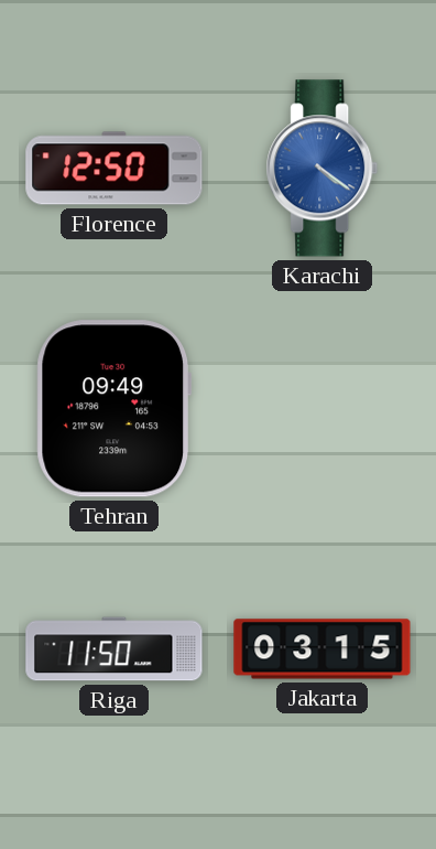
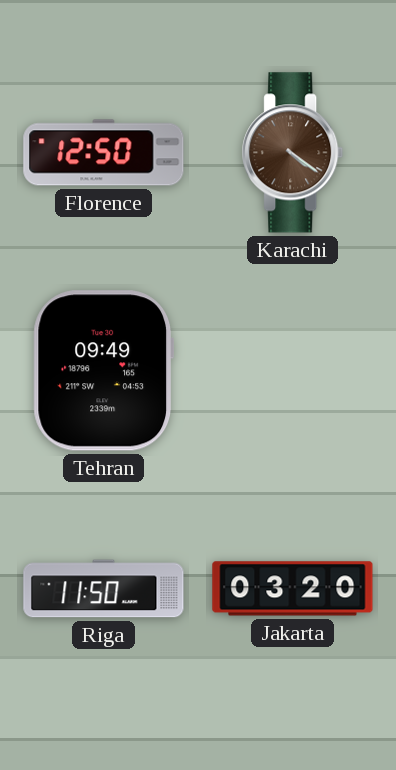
Karachi dial: blue -> brown
Jakarta: 03:15 -> 03:20
